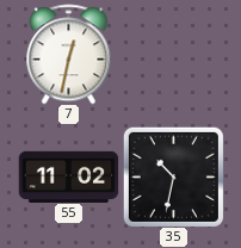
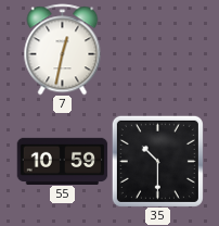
55: 11:02 -> 10:59
35: 10:32 -> 10:30
